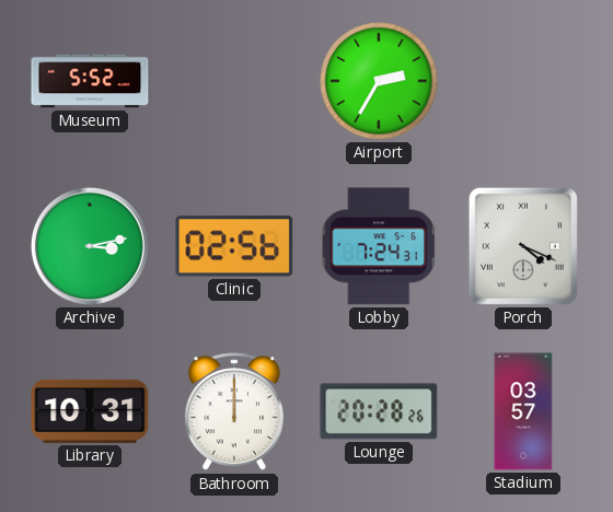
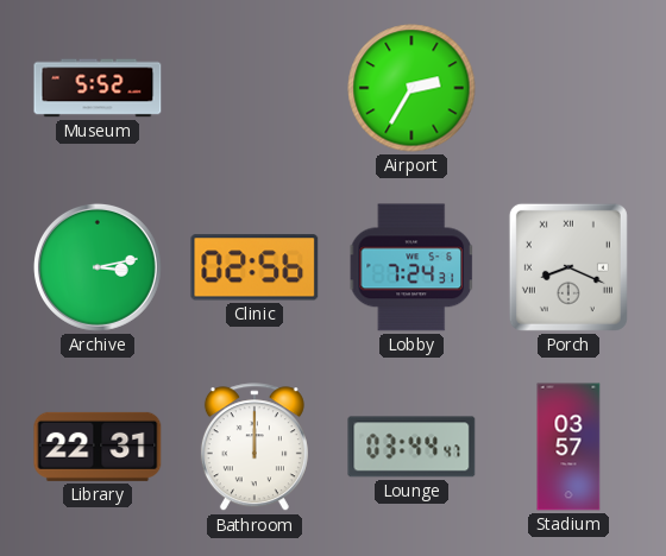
Porch: 4:19 -> 8:19
Library: 10:31 -> 22:31
Lounge: 20:28 -> 03:44
